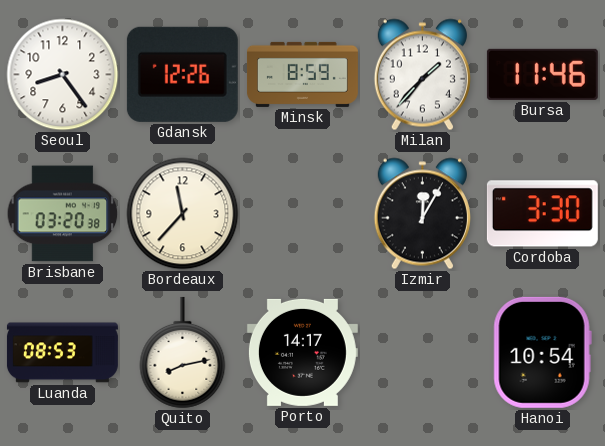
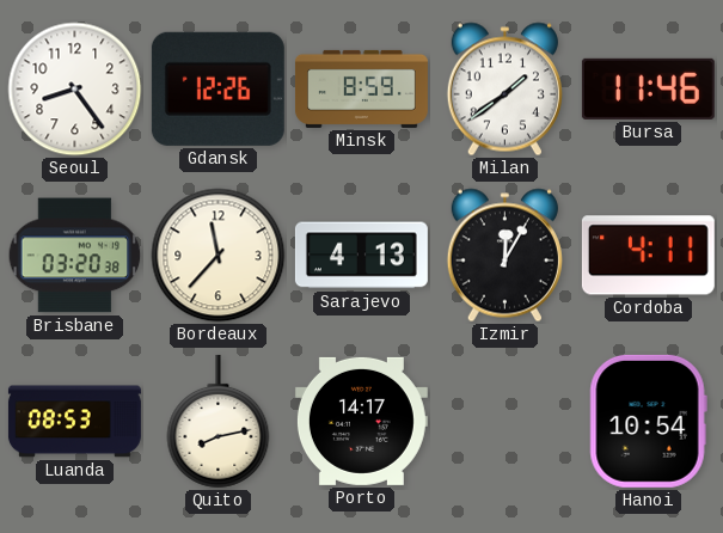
Milan: 1:37 -> 1:39
Sarajevo: none -> 4:13
Cordoba: 3:30 -> 4:11
